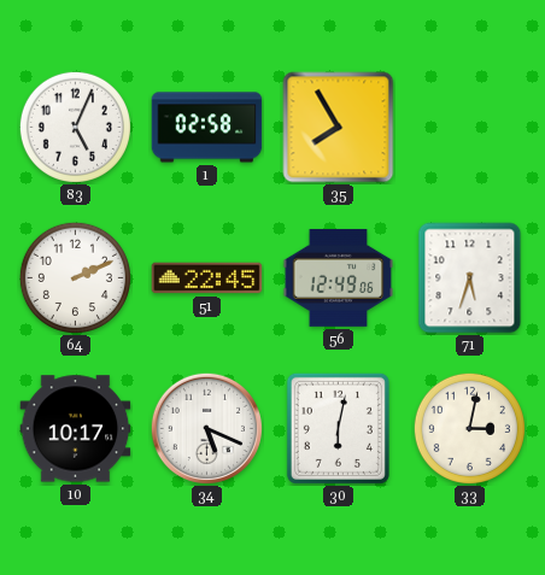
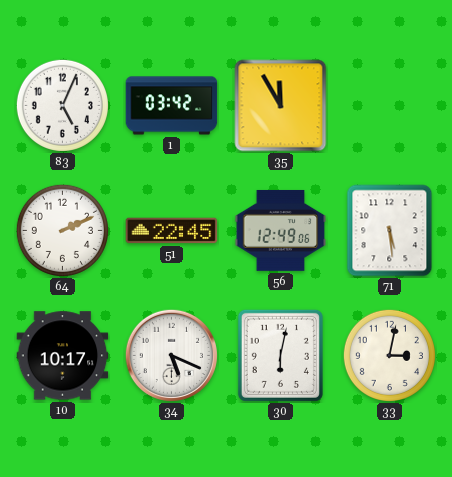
1: 02:58 -> 03:42
35: 7:55 -> 11:55
71: 5:33 -> 5:29
